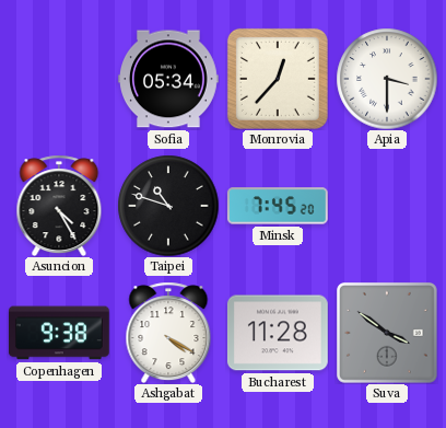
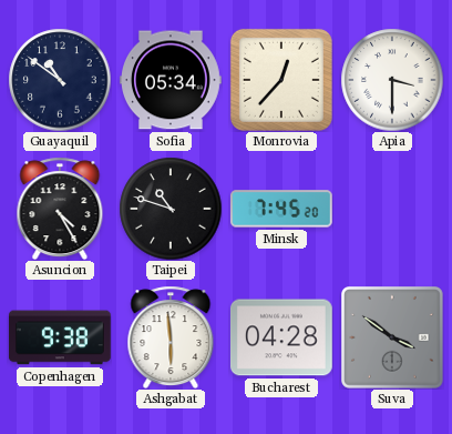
Guayaquil: none -> 10:51
Ashgabat: 4:20 -> 5:59
Bucharest: 11:28 -> 04:28
